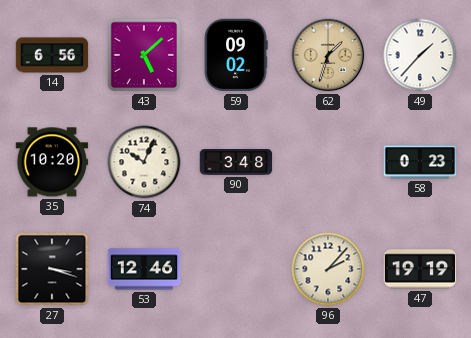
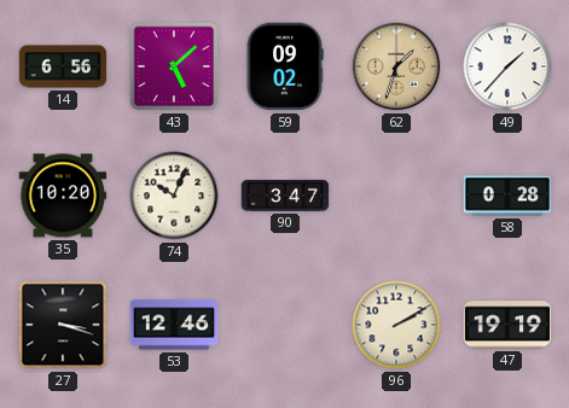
90: 3:48 -> 3:47
58: 0:23 -> 0:28
96: 2:07 -> 2:10
